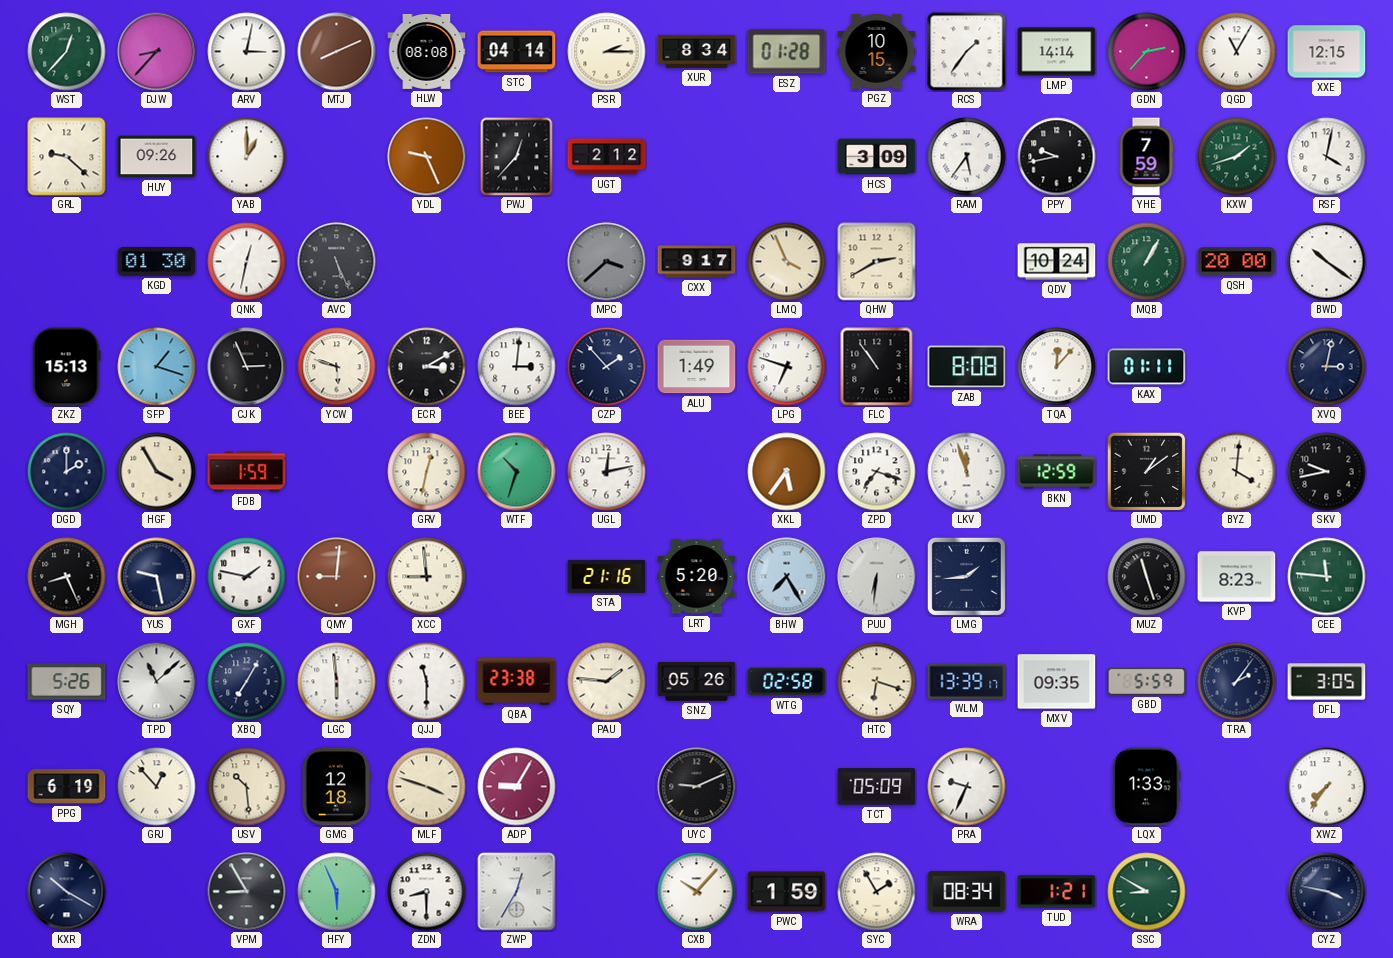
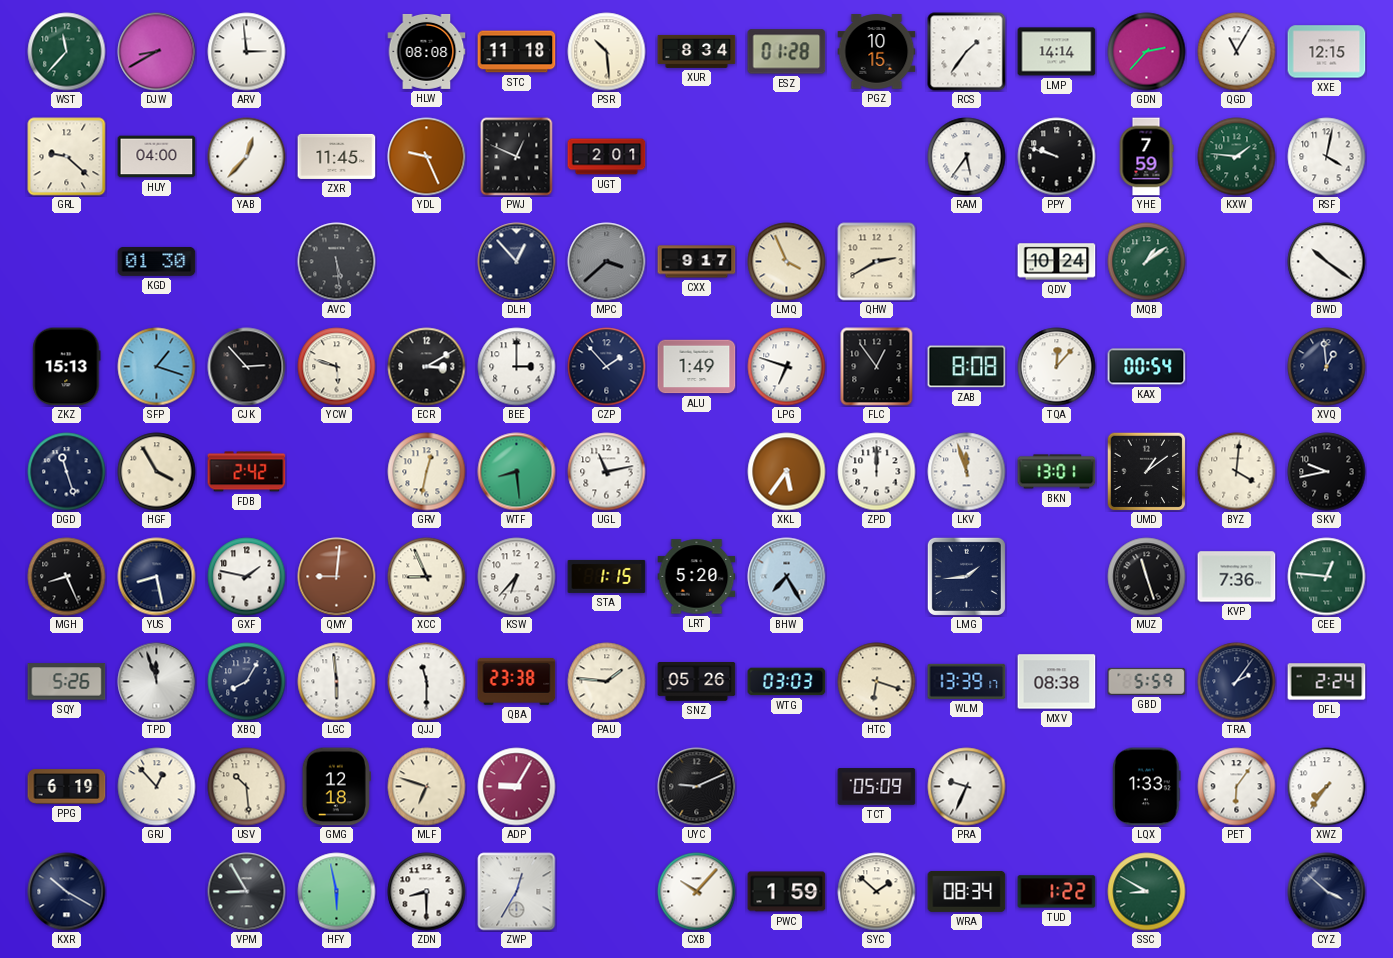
WST: 12:37 -> 11:37
DJW: 8:37 -> 8:40
ARV: 3:02 -> 2:59
MTJ: 8:11 -> none
STC: 04:14 -> 11:18
PSR: 2:15 -> 10:29
HUY: 09:26 -> 04:00
YAB: 1:00 -> 12:37
ZXR: none -> 11:45
PWJ: 12:37 -> 12:49
UGT: 2:12 -> 2:01
HCS: 3:09 -> none
PPY: 9:43 -> 9:48
KXW: 1:42 -> 1:46
QNK: 12:32 -> none
AVC: 5:26 -> 5:29
DLH: none -> 12:53
MQB: 1:05 -> 1:09
QSH: 20:00 -> none
CJK: 2:56 -> 2:53
BEE: 3:01 -> 3:00
FLC: 10:54 -> 12:54
KAX: 01:11 -> 00:54
XVQ: 3:02 -> 12:59
DGD: 2:00 -> 11:27
FDB: 1:59 -> 2:42
WTF: 10:33 -> 8:29
UGL: 12:13 -> 11:13
ZPD: 7:18 -> 12:00
BKN: 12:59 -> 13:01
YUS: 9:28 -> 8:28
XCC: 8:59 -> 8:56
KSW: none -> 6:37
STA: 21:16 -> 1:15
PUU: 6:31 -> none
KVP: 8:23 -> 7:36
CEE: 11:46 -> 12:46
TPD: 11:08 -> 11:57
XBQ: 7:05 -> 8:05
WTG: 02:58 -> 03:03
MXV: 09:35 -> 08:38
DFL: 3:05 -> 2:24
MLF: 3:48 -> 6:48
PET: none -> 6:06
HFY: 5:56 -> 5:58
SYC: 1:55 -> 1:52
TUD: 1:21 -> 1:22
CYZ: 3:47 -> 3:52
